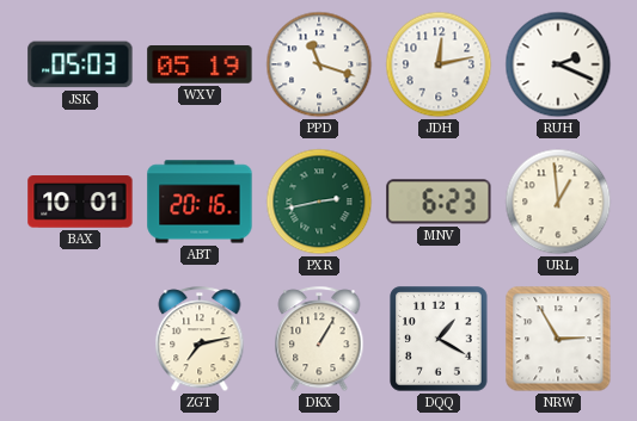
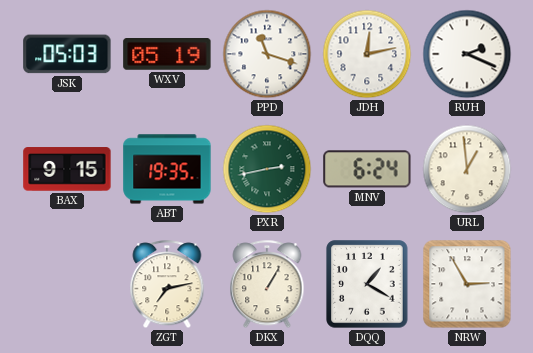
BAX: 10:01 -> 9:15
ABT: 20:16 -> 19:35
MNV: 6:23 -> 6:24
